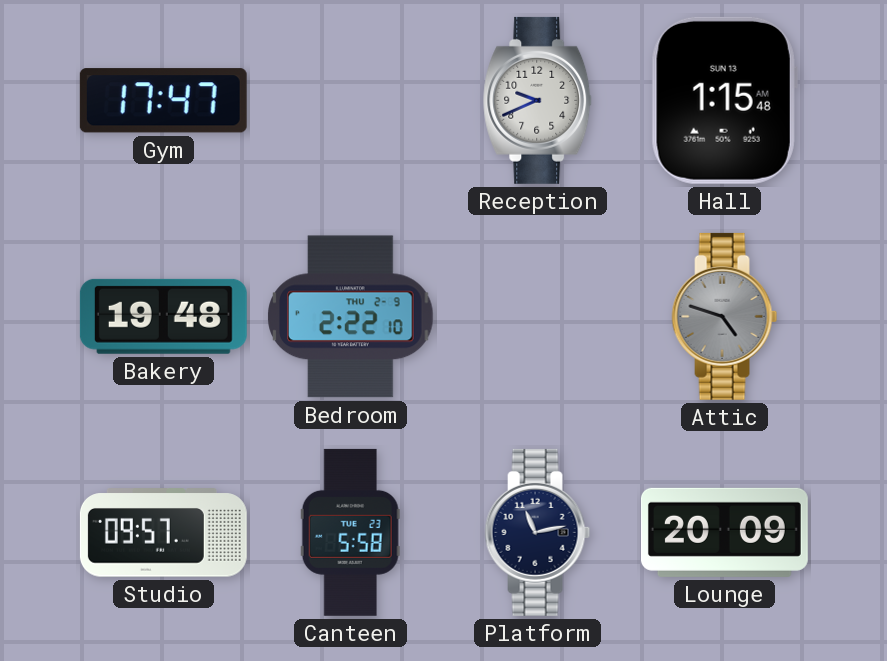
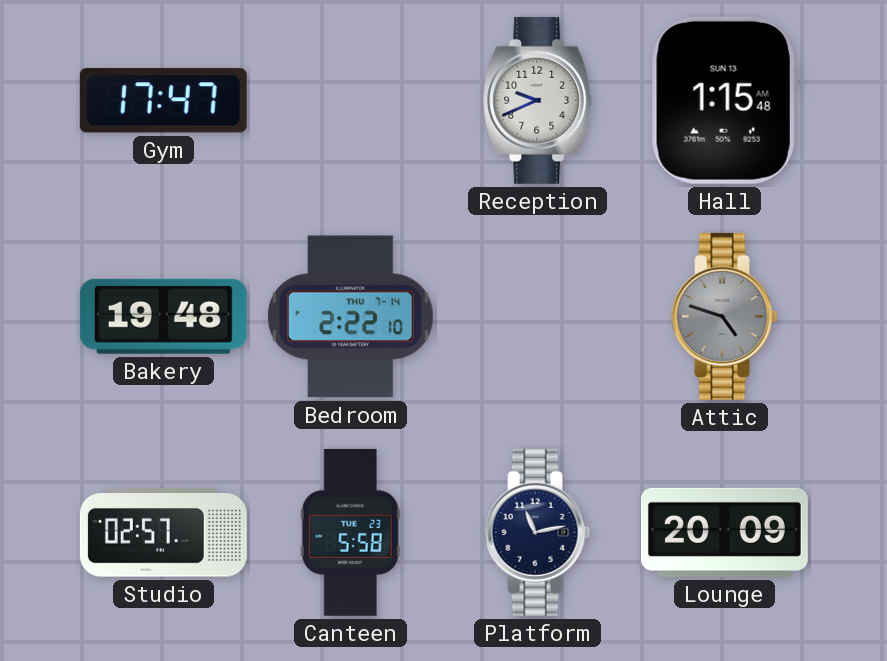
Bedroom date: THU 2-9 -> THU 7-14
Studio: 09:57 -> 02:57
